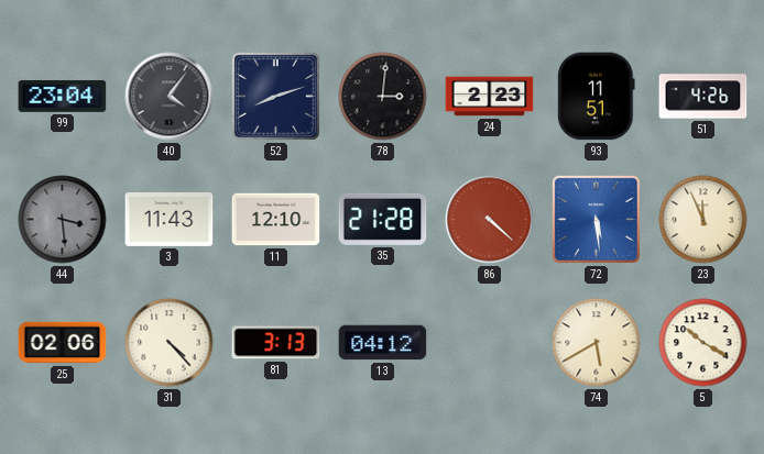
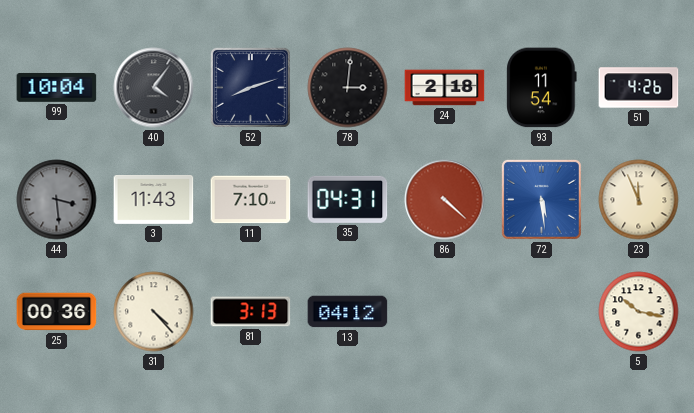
99: 23:04 -> 10:04
24: 2:23 -> 2:18
93: 11:51 -> 11:54
11: 12:10 -> 7:10
35: 21:28 -> 04:31
25: 02:06 -> 00:36
74: 5:40 -> none
5: 10:20 -> 10:17
